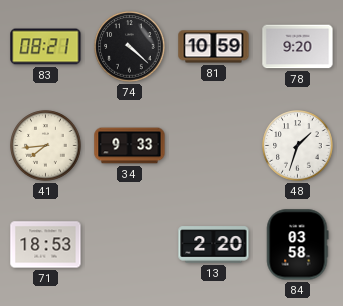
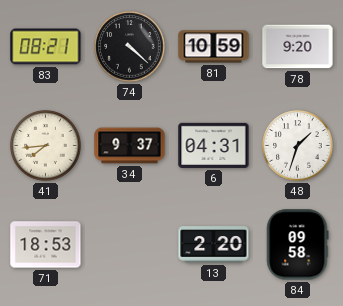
34: 9:33 -> 9:37
6: none -> 04:31
84: 03:58 -> 09:58
